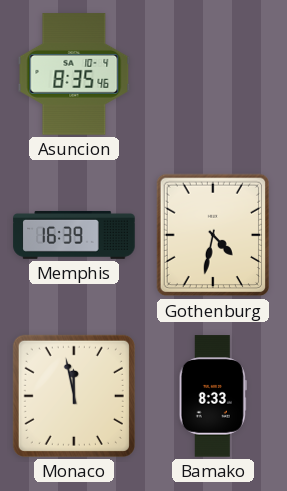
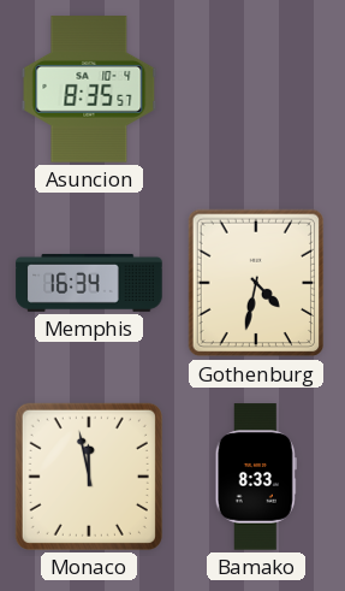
Asuncion: 8:35:46 -> 8:35:57
Memphis: 16:39 -> 16:34
